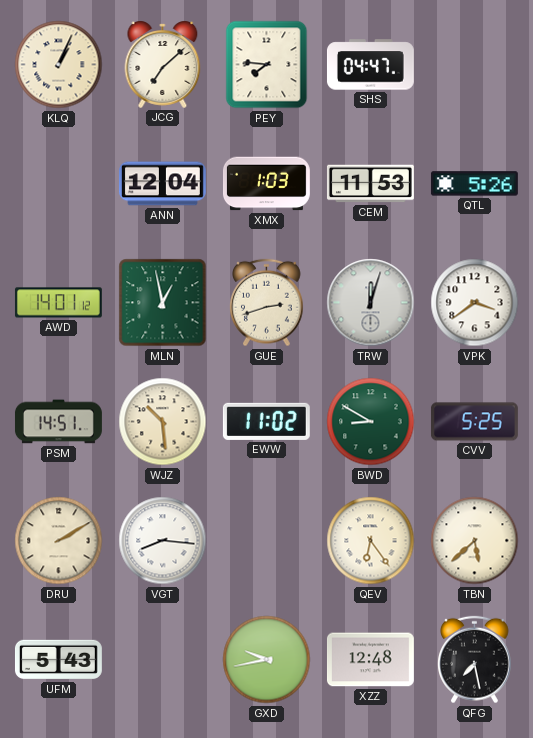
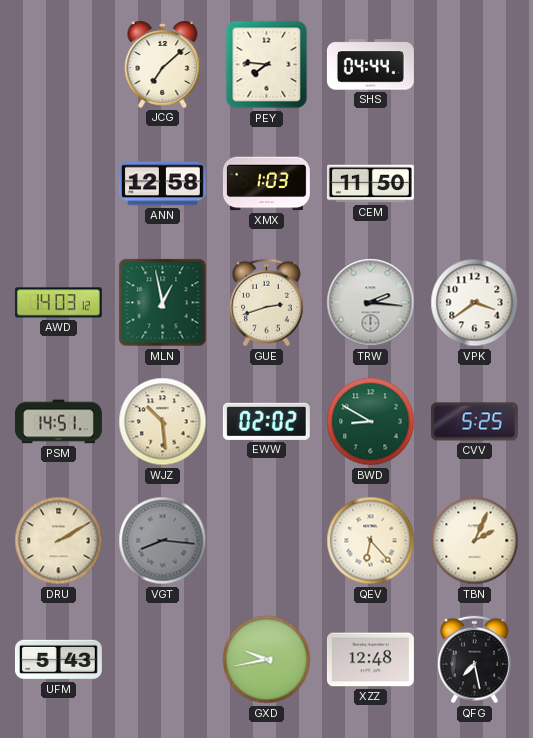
KLQ: 1:04 -> none
SHS: 04:47 -> 04:44
ANN: 12:04 -> 12:58
CEM: 11:53 -> 11:50
QTL: 5:26 -> none
AWD: 14:01 -> 14:03
TRW: 12:03 -> 2:16
EWW: 11:02 -> 02:02
VGT dial: white -> grey
QEV: 6:24 -> 6:23
TBN: 5:38 -> 2:04
